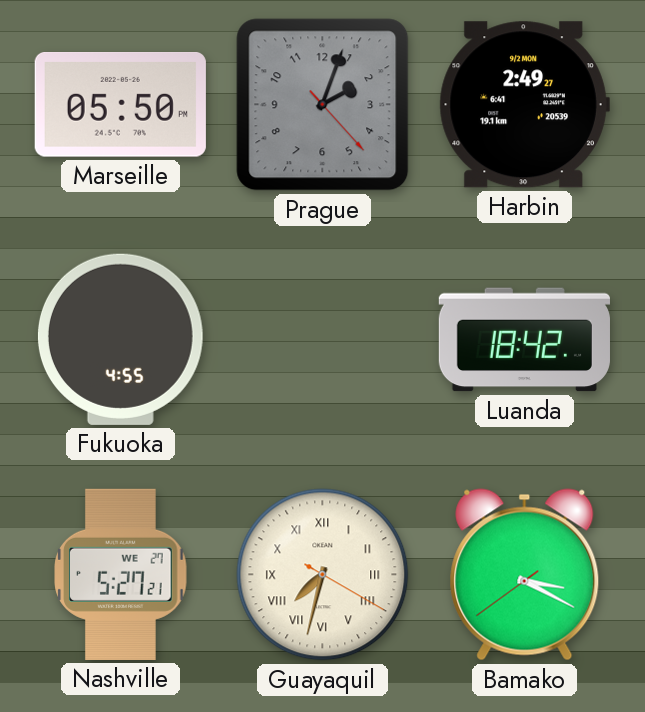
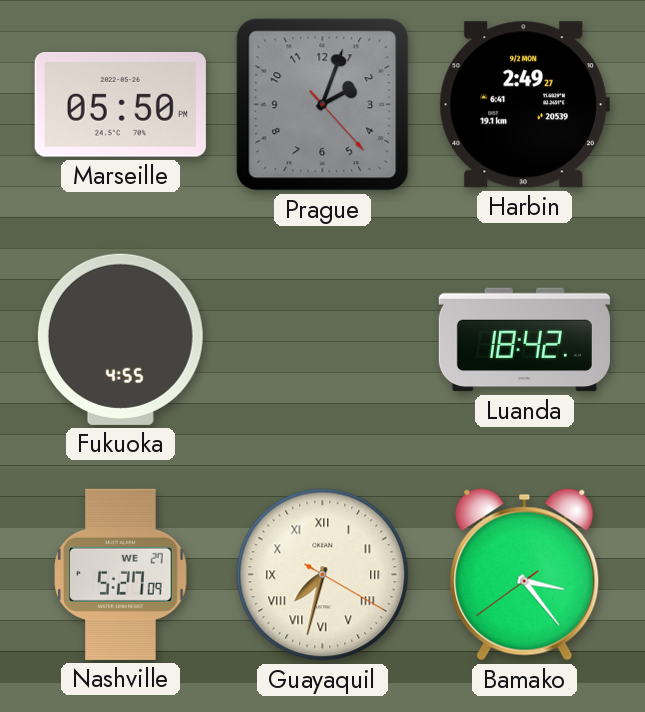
Nashville: 5:27:21 -> 5:27:09
Bamako: 3:19 -> 3:23
